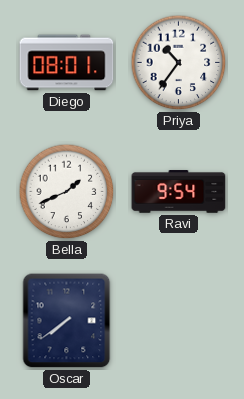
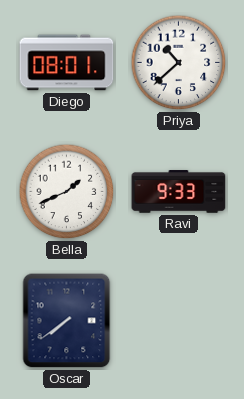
Priya: 10:36 -> 10:38
Ravi: 9:54 -> 9:33
